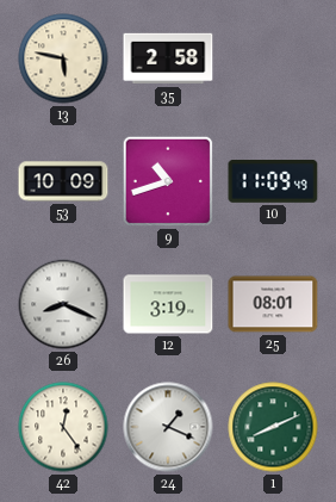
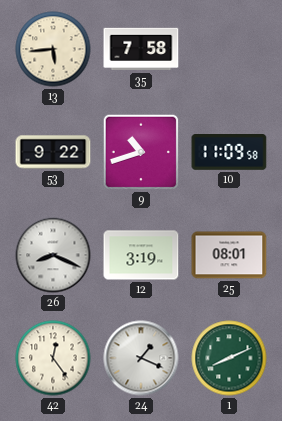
13: 5:47 -> 5:44
35: 2:58 -> 7:58
53: 10:09 -> 9:22
10: 11:09:49 -> 11:09:58
